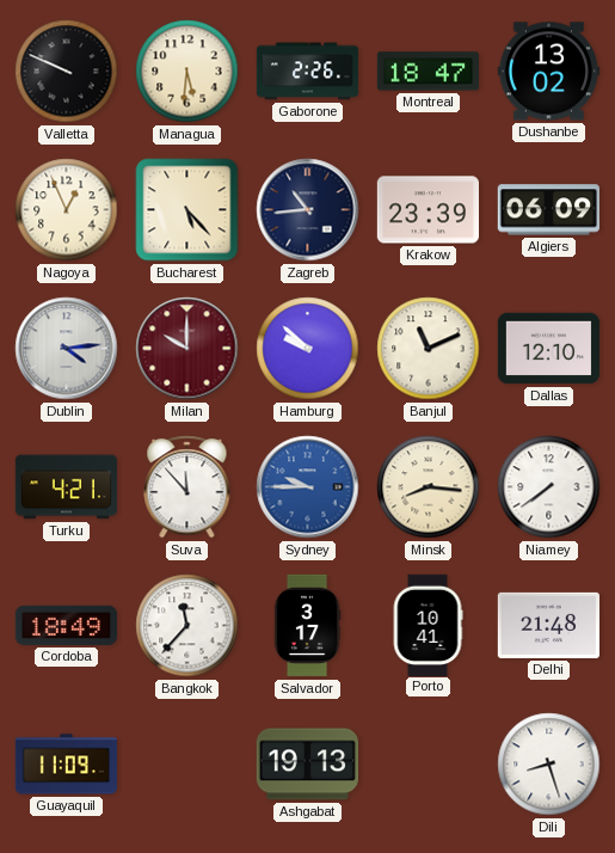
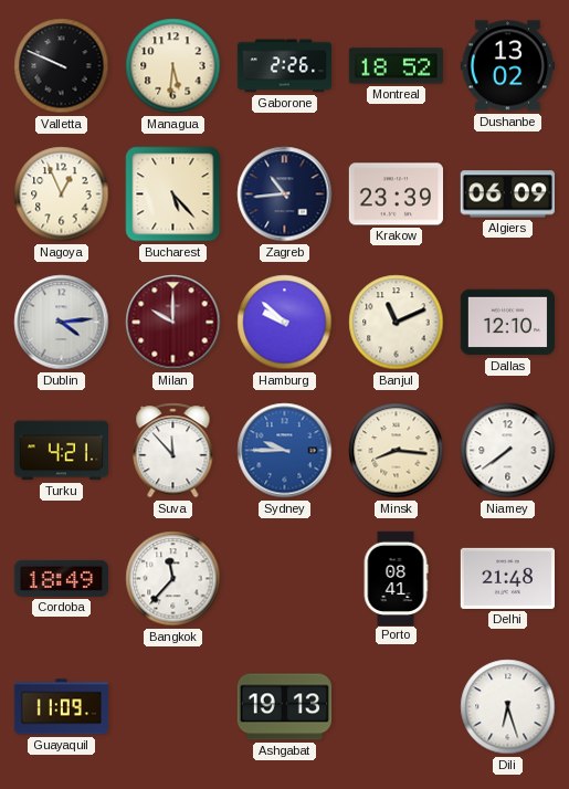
Montreal: 18:47 -> 18:52
Salvador: 3:17 -> none
Porto: 10:41 -> 08:41
Dili: 8:27 -> 6:27
